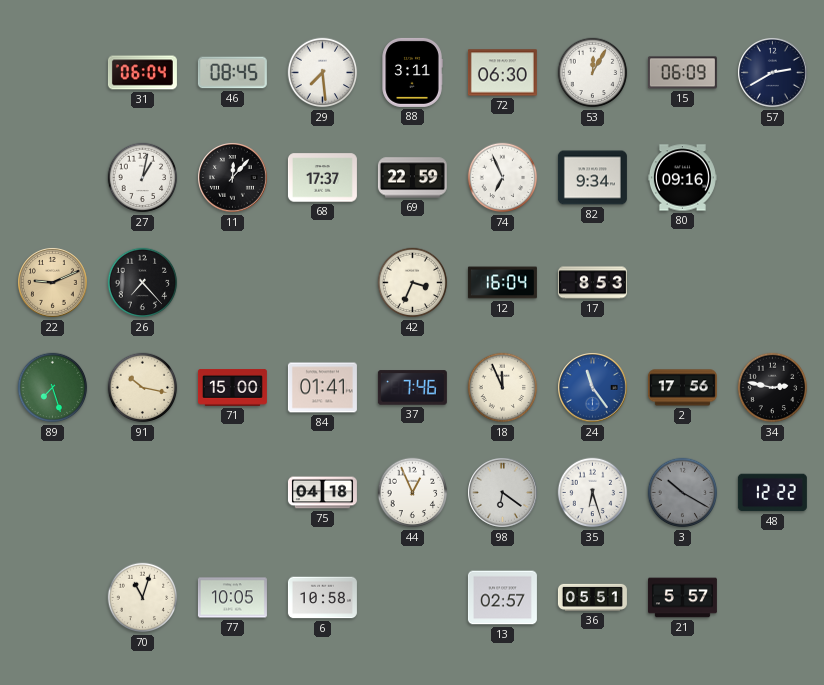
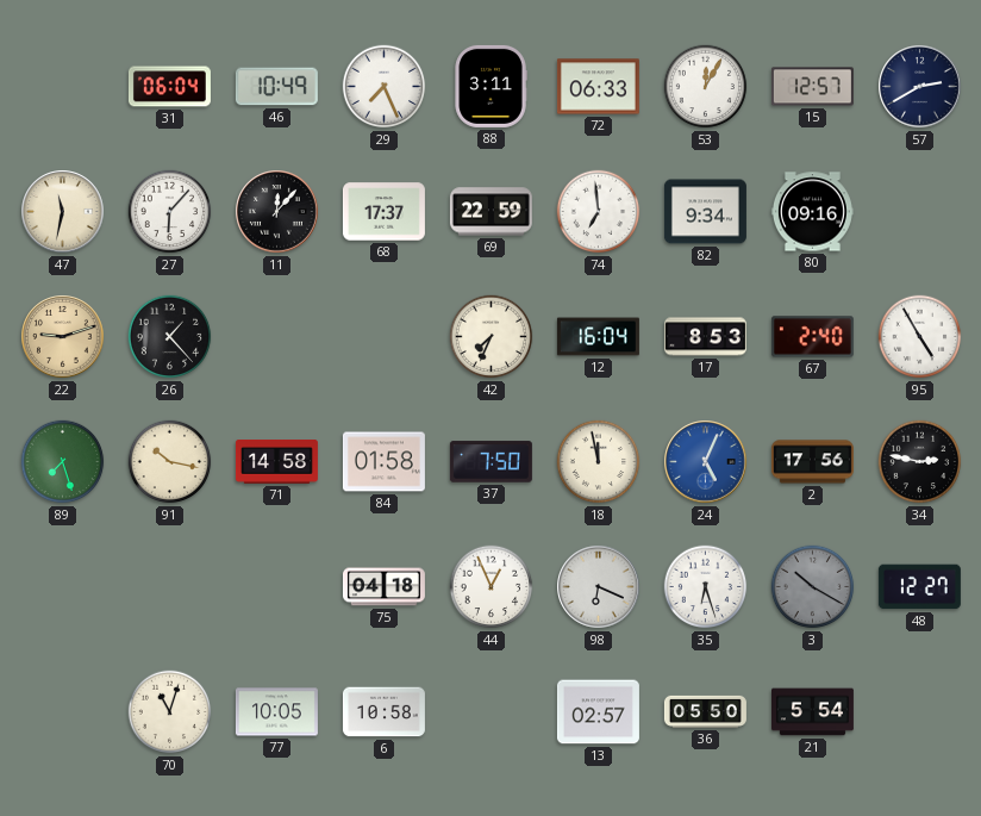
46: 08:45 -> 10:49
29: 7:29 -> 7:26
72: 06:30 -> 06:33
15: 06:09 -> 12:57
47: none -> 11:32
27: 1:02 -> 6:07
74: 6:56 -> 6:59
22: 9:11 -> 9:12
26: 7:23 -> 1:23
42: 3:34 -> 7:34
67: none -> 2:40
95: none -> 4:55
71: 15:00 -> 14:58
84: 01:41 -> 01:58
37: 7:46 -> 7:50
18: 11:56 -> 11:58
24: 11:24 -> 5:04
98: 6:21 -> 6:19
48: 12:22 -> 12:27
36: 05:51 -> 05:50
21: 5:57 -> 5:54
